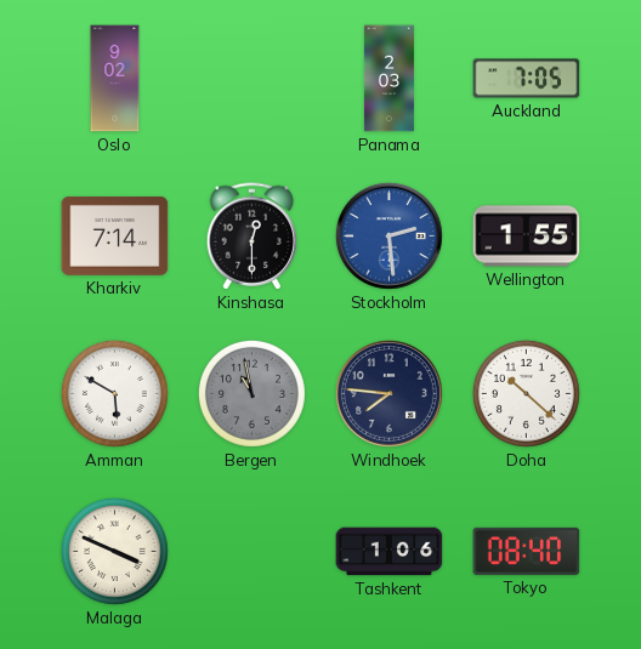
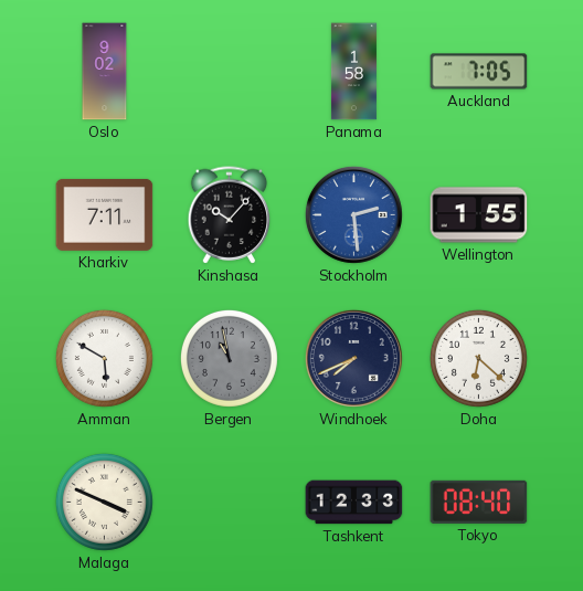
Panama: 2:03 -> 1:58
Kharkiv: 7:14 -> 7:11
Kinshasa: 12:30 -> 10:07
Windhoek: 7:46 -> 7:41
Doha: 10:22 -> 6:22
Tashkent: 1:06 -> 12:33
